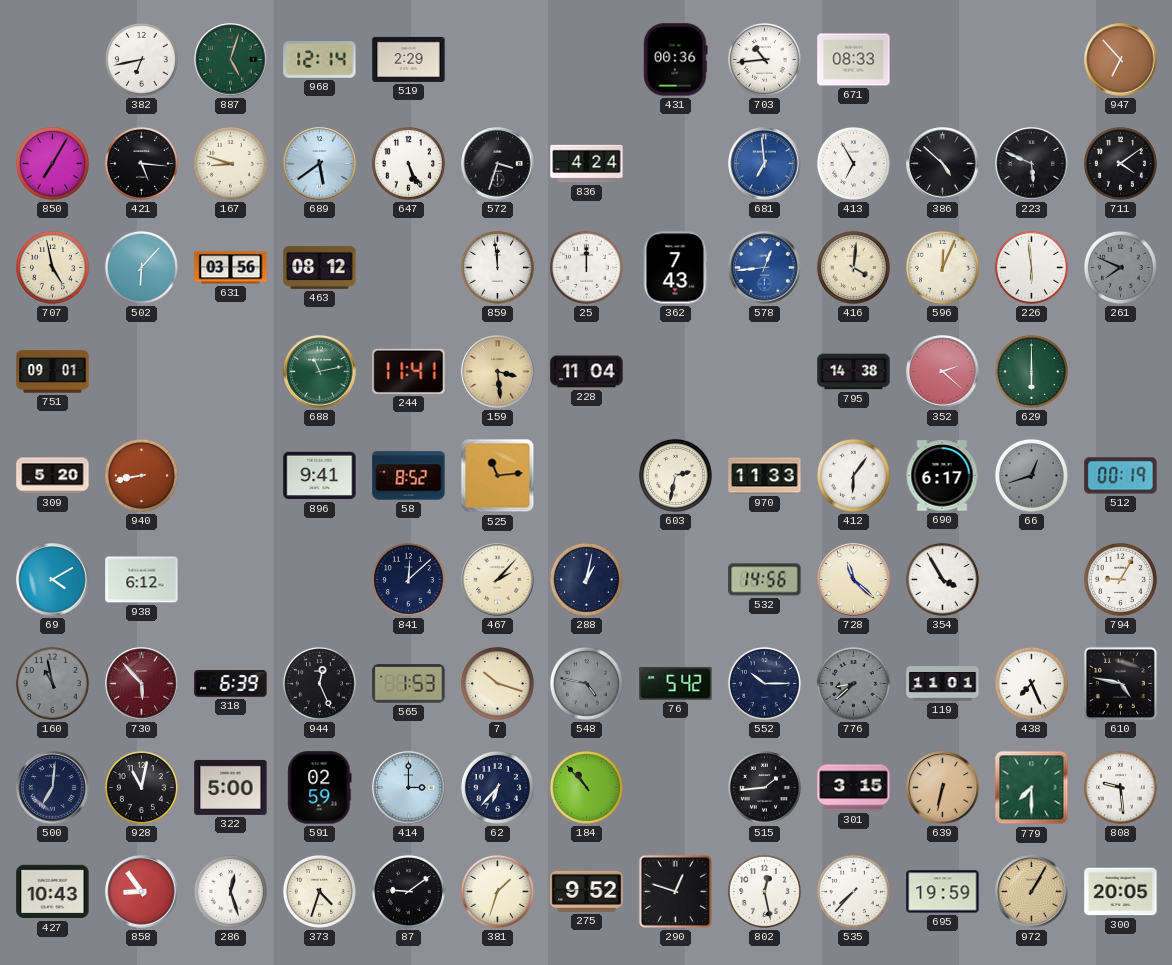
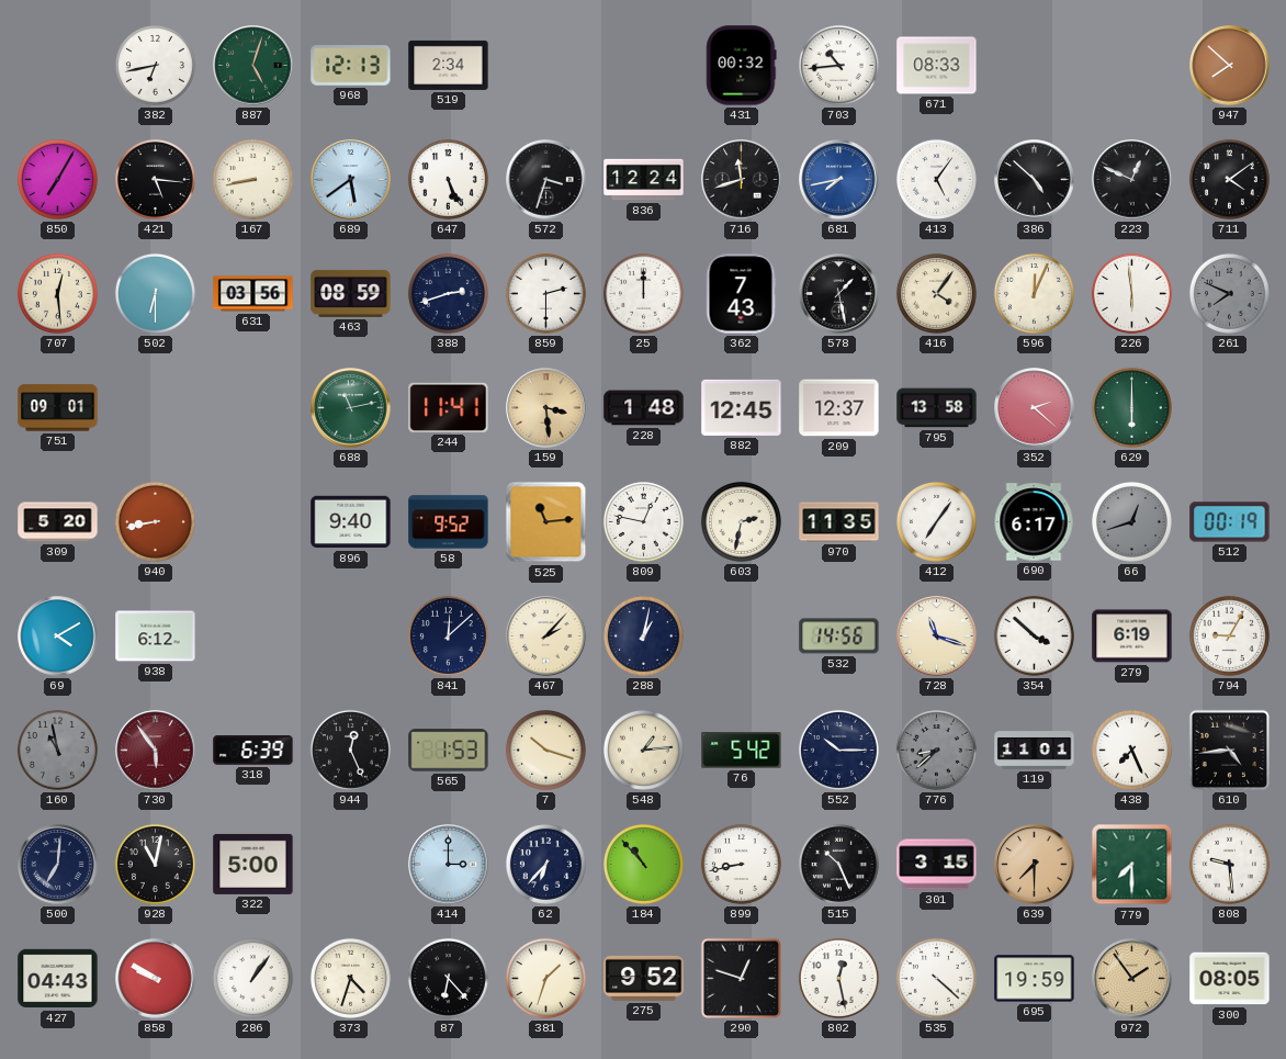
968: 12:14 -> 12:13
519: 2:29 -> 2:34
431: 00:36 -> 00:32
947: 6:53 -> 7:52
167: 8:48 -> 8:43
836: 4:24 -> 12:24
716: none -> 11:42
681: 6:59 -> 7:43
413: 6:55 -> 5:06
223: 5:49 -> 12:49
707: 4:58 -> 12:29
502: 6:07 -> 6:30
463: 08:12 -> 08:59
388: none -> 2:42
859: 11:59 -> 2:30
578: 12:44 -> 1:28
578 dial: blue -> black
416: 4:01 -> 4:06
228: 11:04 -> 1:48
882: none -> 12:45
209: none -> 12:37
795: 14:38 -> 13:58
896: 9:41 -> 9:40
58: 8:52 -> 9:52
809: none -> 12:47
970: 11:33 -> 11:35
412: 6:06 -> 7:06
728: 11:22 -> 11:18
354: 3:55 -> 3:52
279: none -> 6:19
730: 5:53 -> 5:54
548: 4:47 -> 1:14
548 dial: grey -> cream
610: 4:47 -> 4:44
591: 02:59 -> none
899: none -> 8:43
515: 1:44 -> 10:26
639: 6:32 -> 7:30
427: 10:43 -> 04:43
858: 8:54 -> 9:50
286: 12:27 -> 1:06
87: 9:09 -> 6:23
535: 7:37 -> 4:22
972: 1:05 -> 1:54
300: 20:05 -> 08:05
